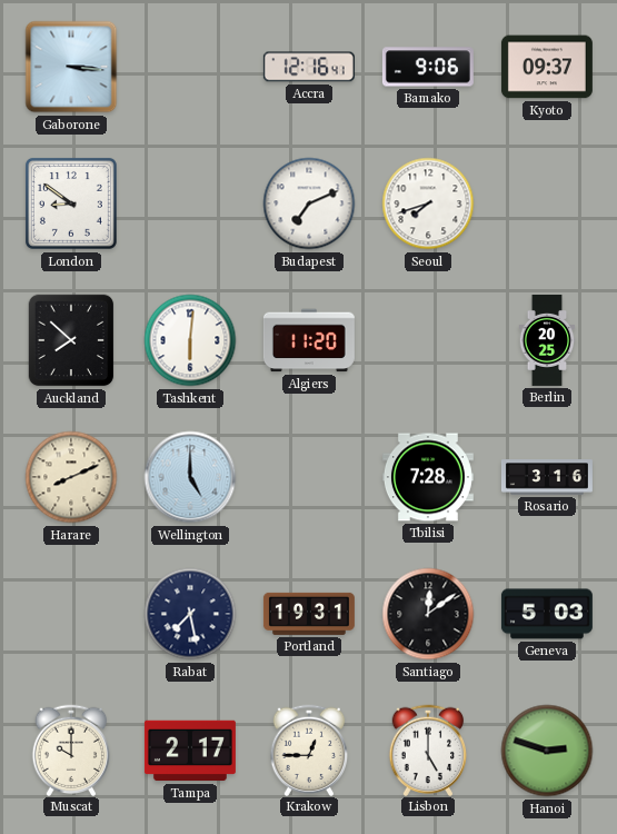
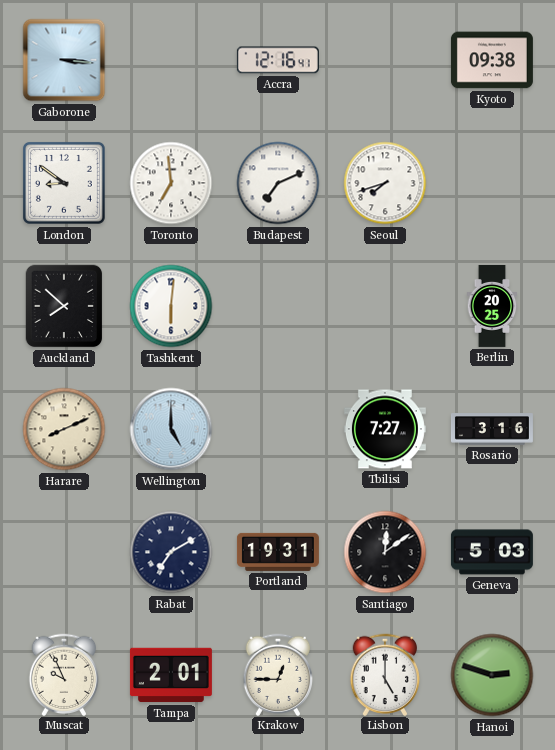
Bamako: 9:06 -> none
Kyoto: 09:37 -> 09:38
Toronto: none -> 6:59
Algiers: 11:20 -> none
Tbilisi: 7:28 -> 7:27
Rabat: 7:28 -> 7:10
Muscat: 10:00 -> 9:56
Tampa: 2:17 -> 2:01
